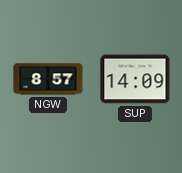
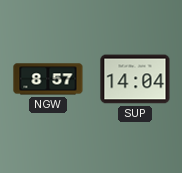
SUP: 14:09 -> 14:04
